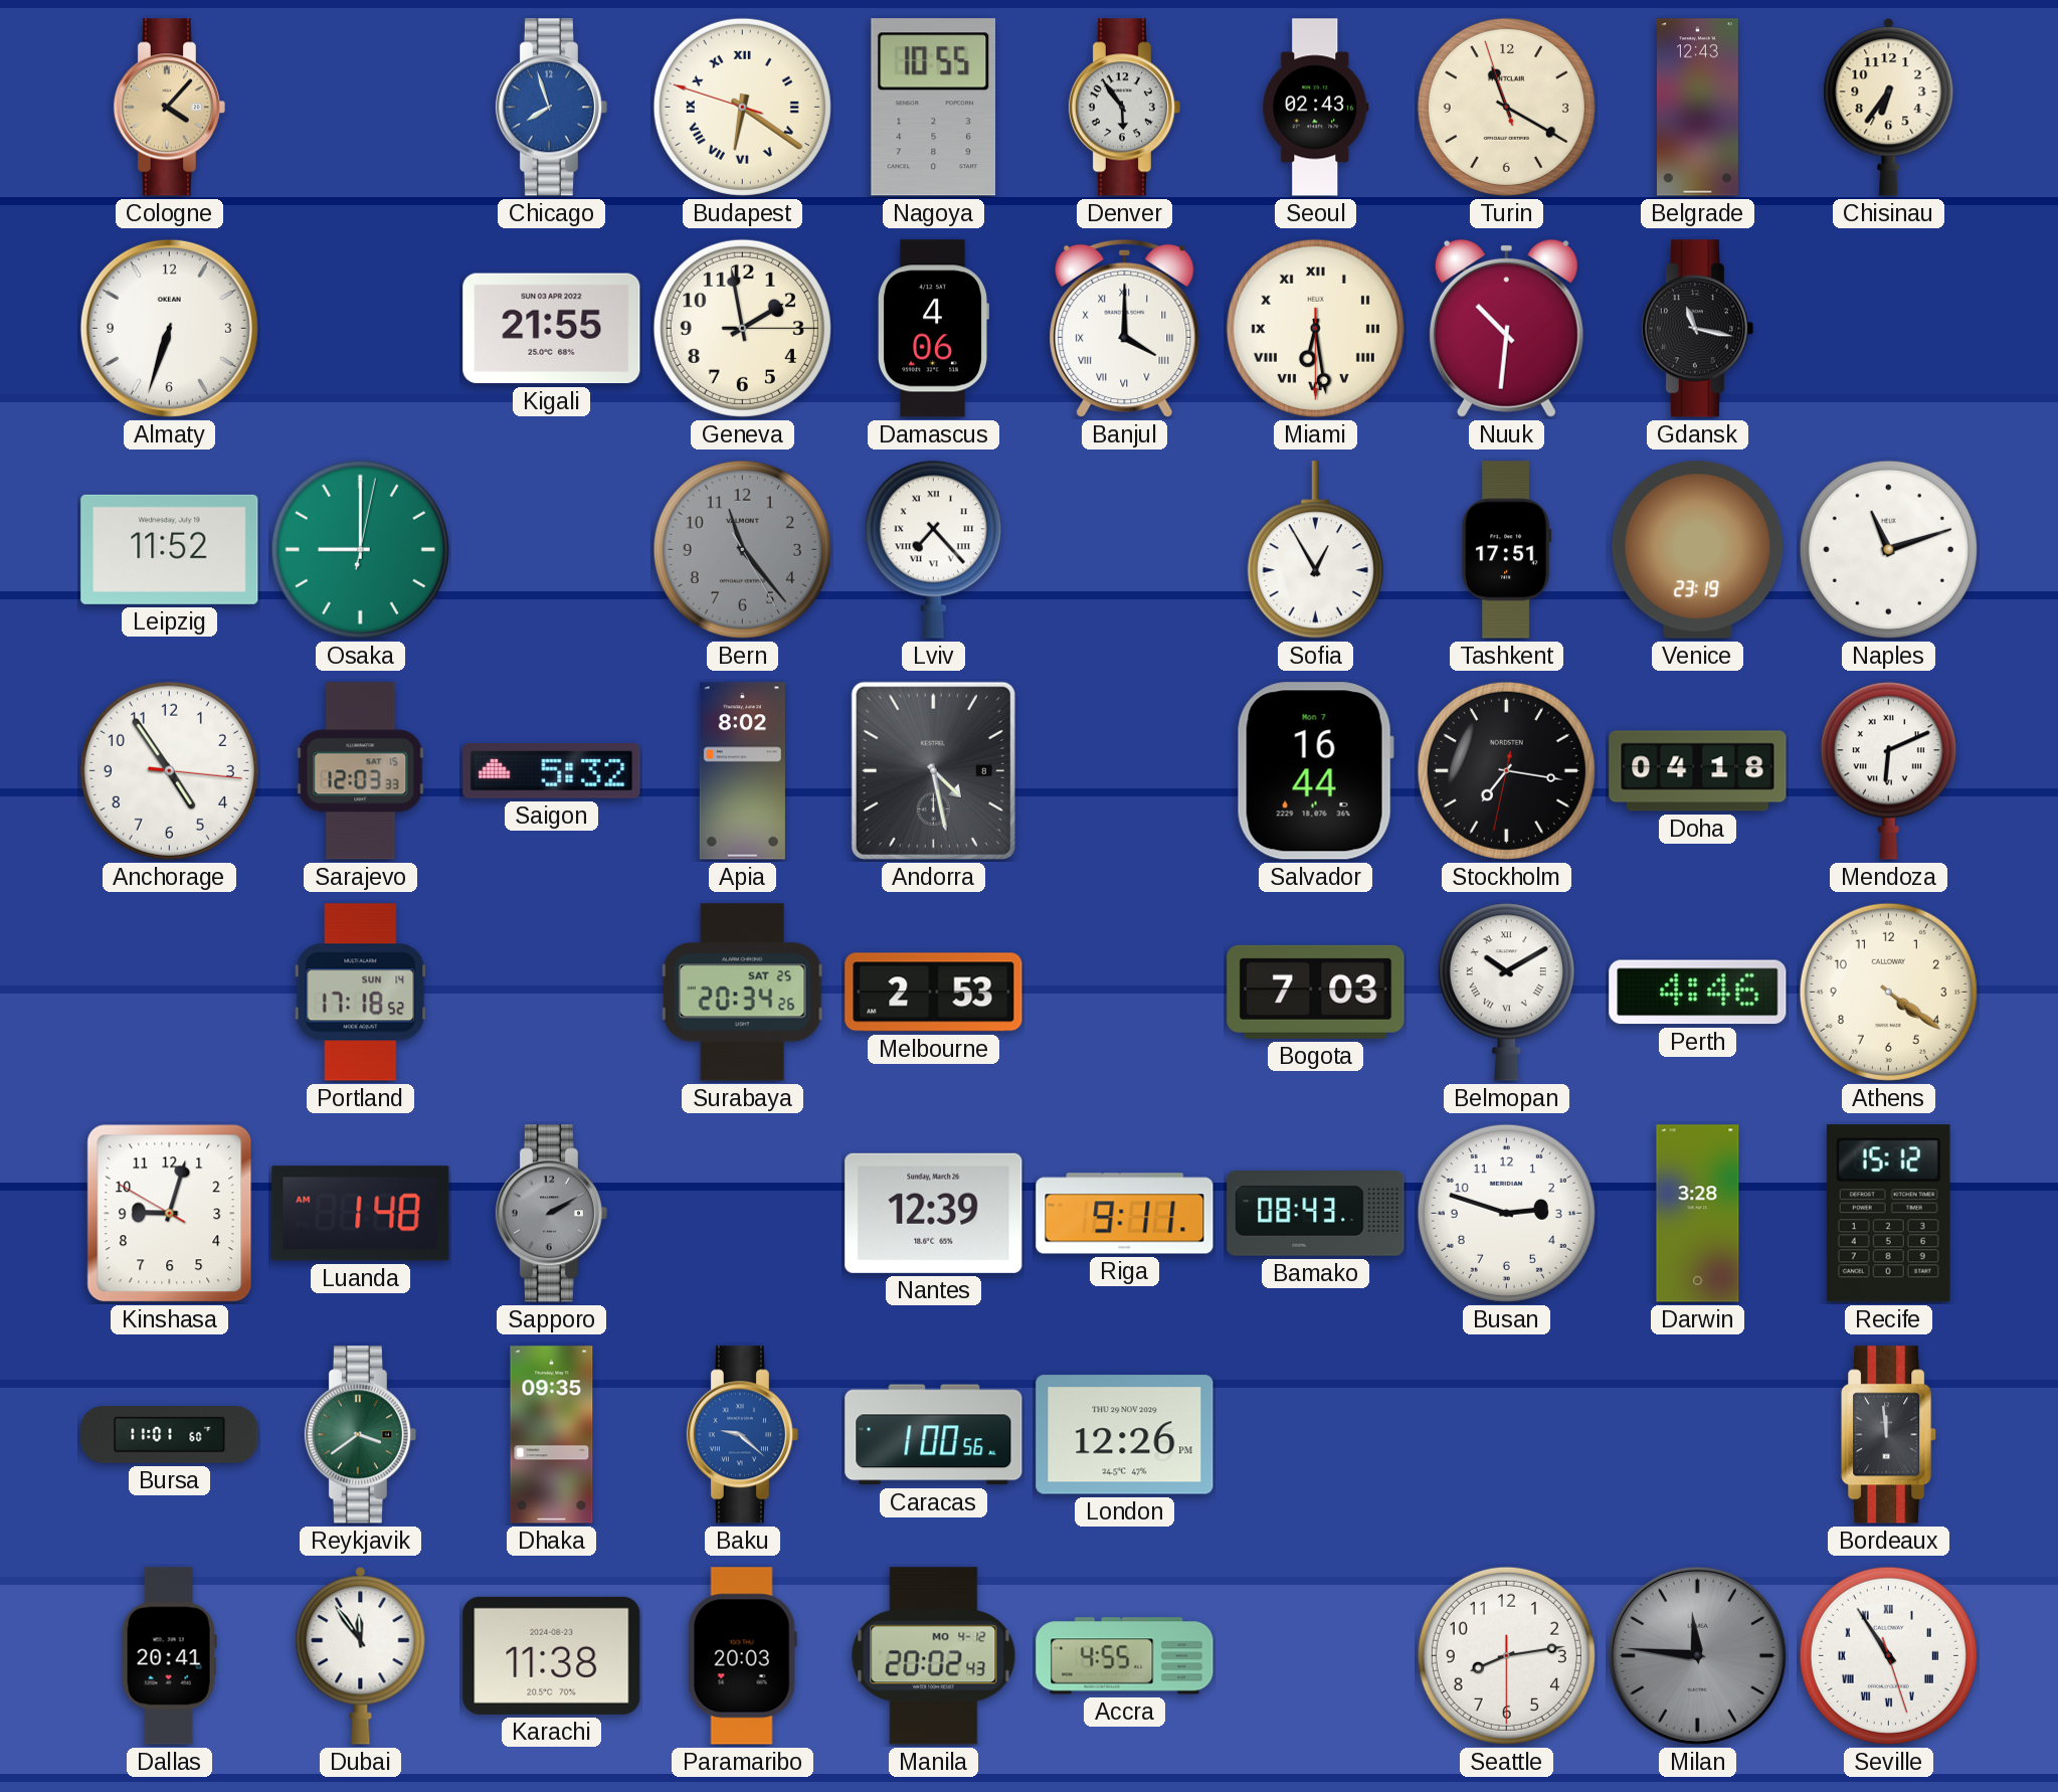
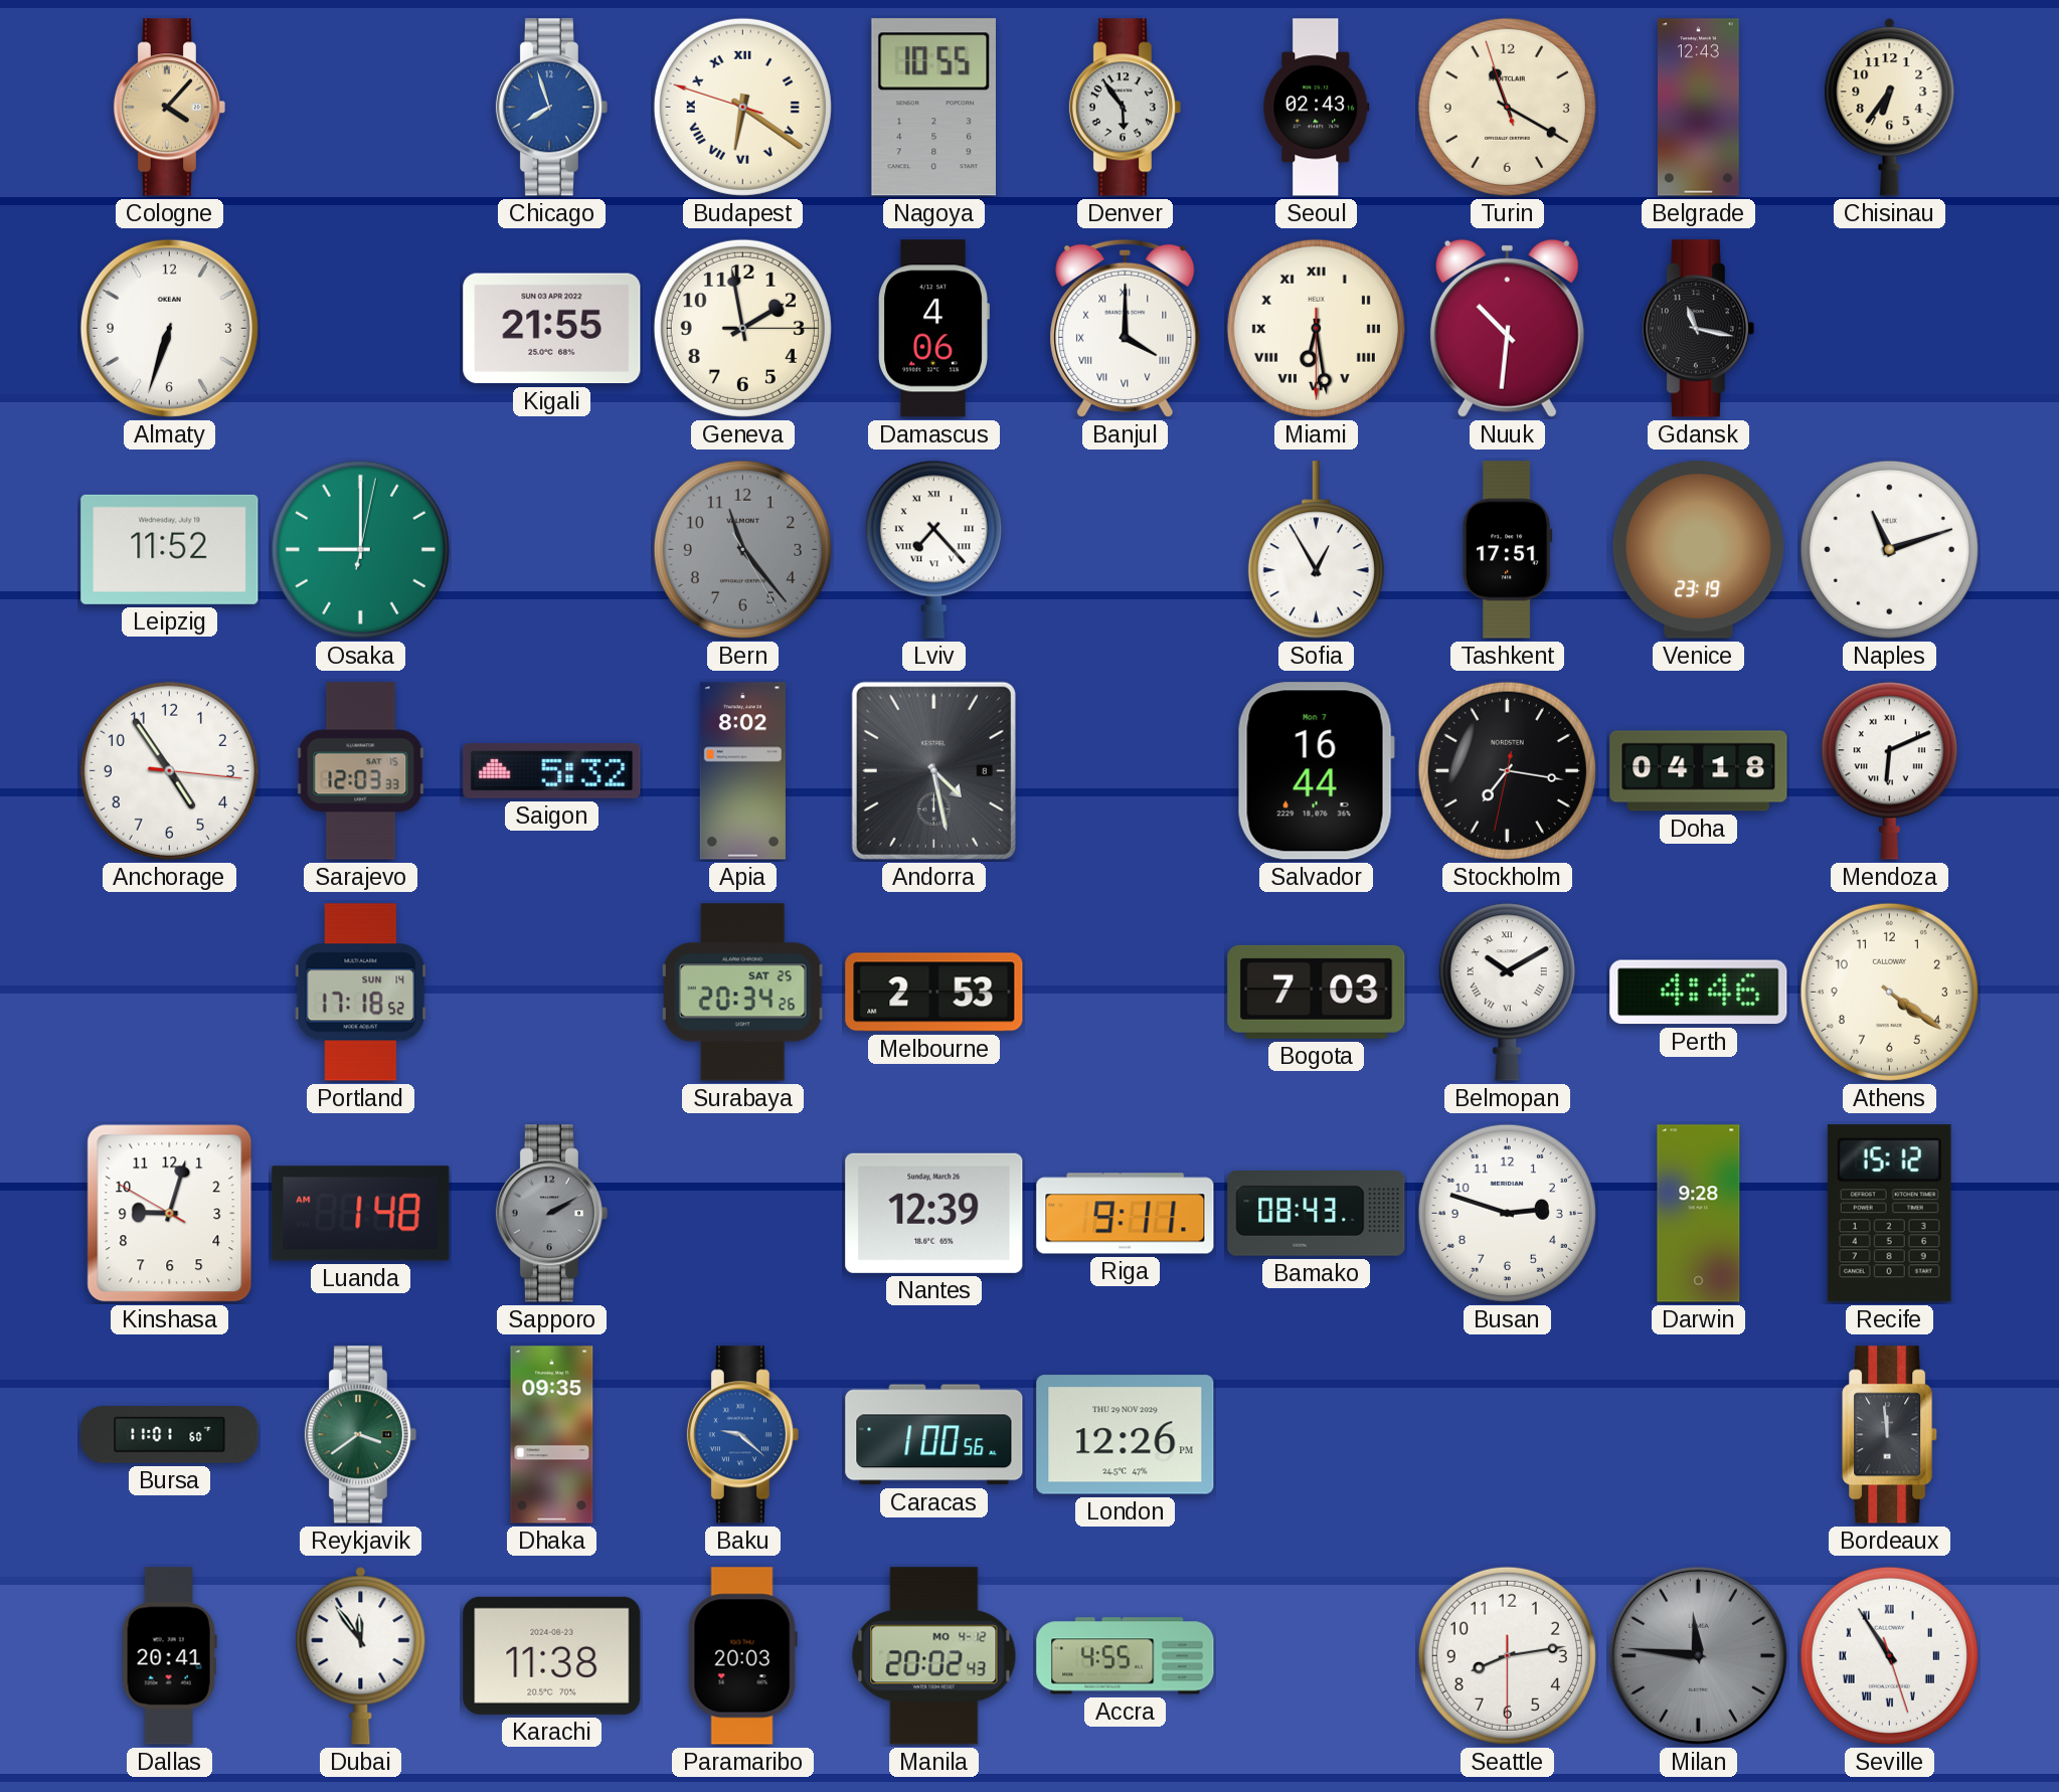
Darwin: 3:28 -> 9:28
